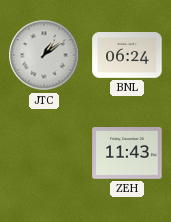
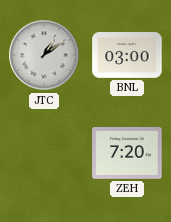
BNL: 06:24 -> 03:00
ZEH: 11:43 -> 7:20
